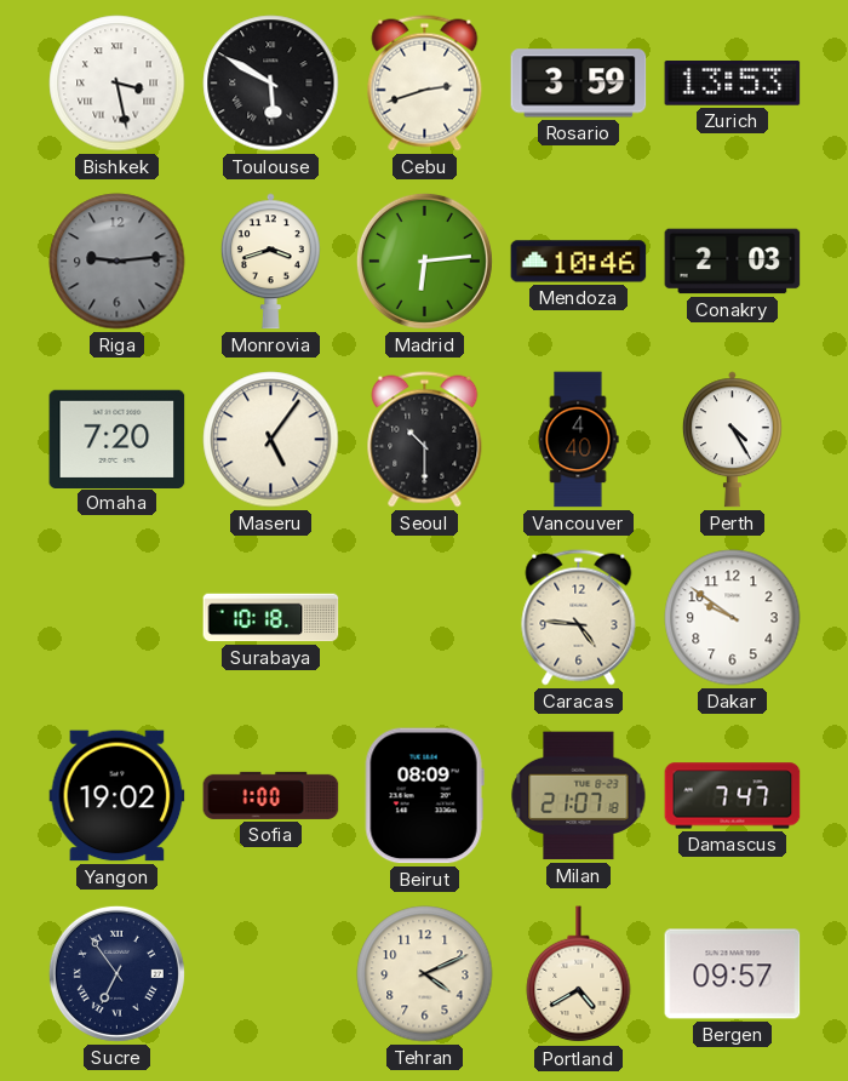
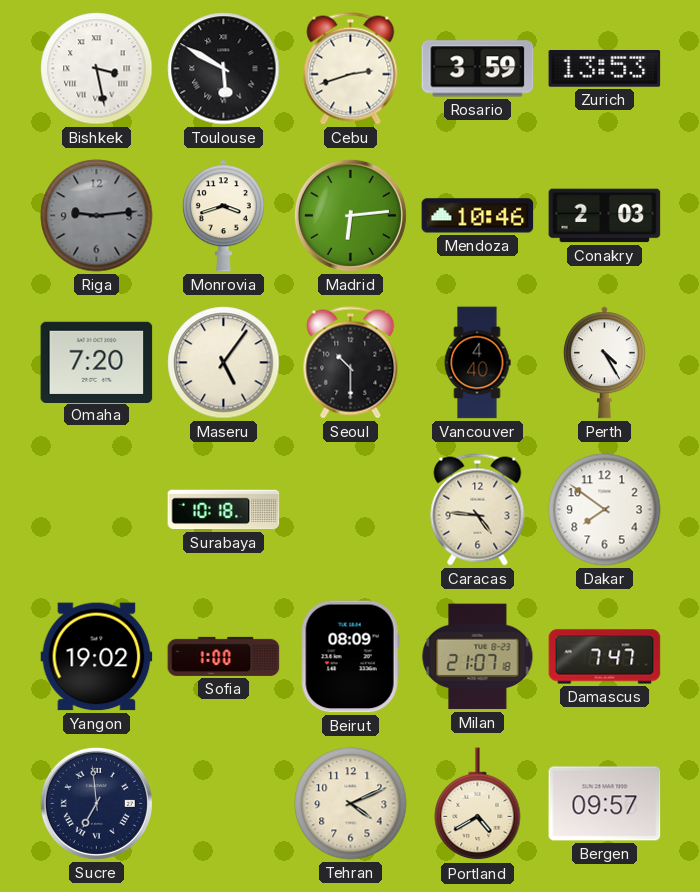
Dakar: 9:51 -> 7:51
Sucre: 6:54 -> 6:59
